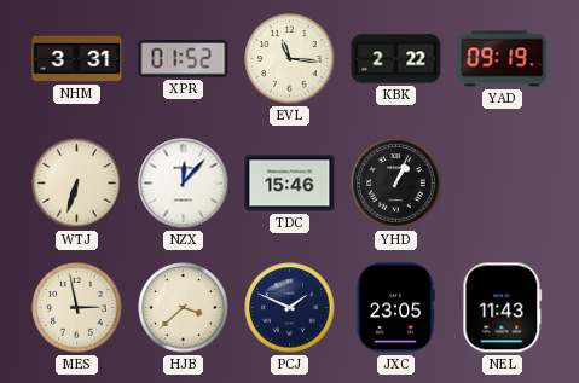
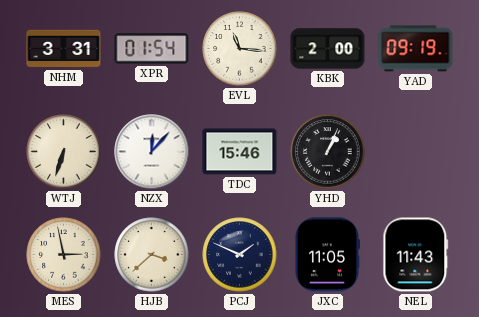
XPR: 01:52 -> 01:54
KBK: 2:22 -> 2:00
JXC: 23:05 -> 11:05
